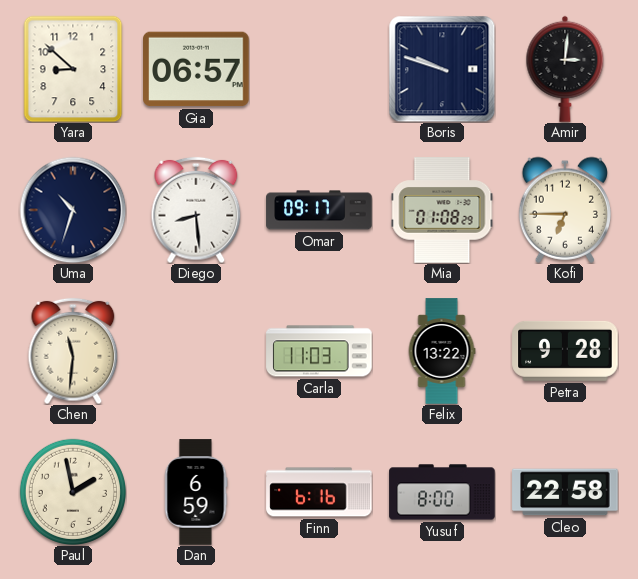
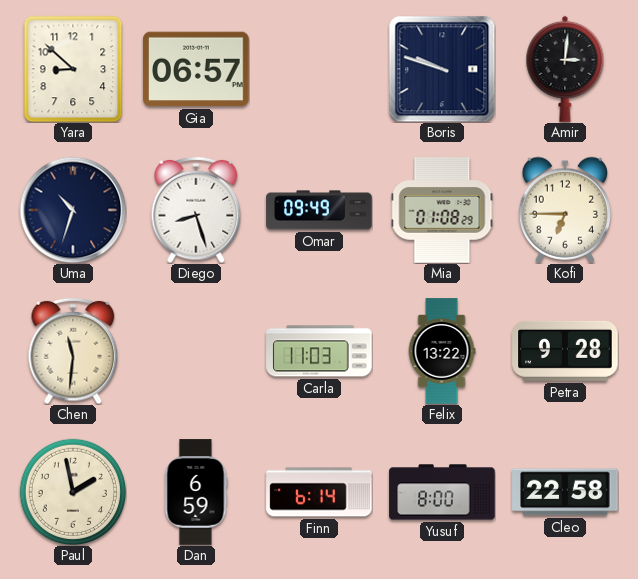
Diego: 8:29 -> 8:27
Omar: 09:17 -> 09:49
Finn: 6:16 -> 6:14
